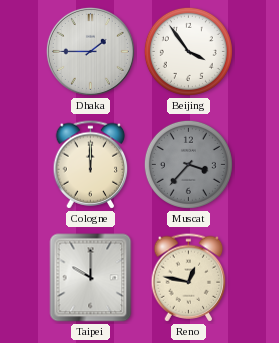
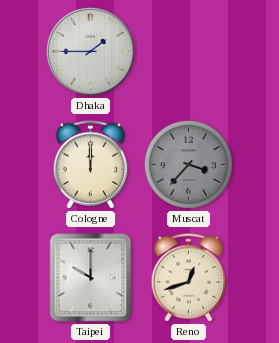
Beijing: 3:54 -> none
Reno: 12:47 -> 12:42
